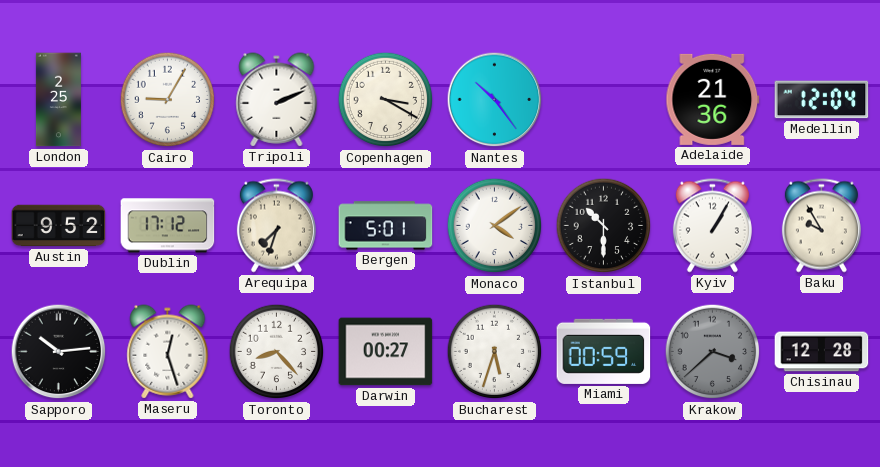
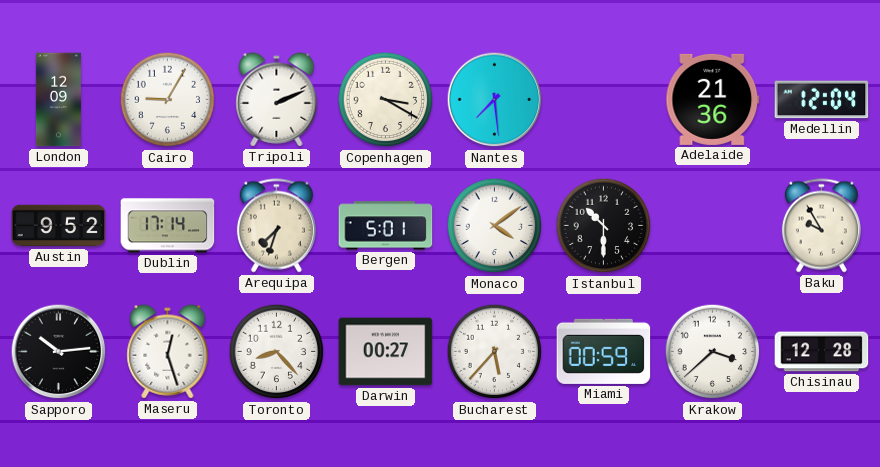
London: 2:25 -> 12:09
Nantes: 10:24 -> 7:29
Dublin: 17:12 -> 17:14
Kyiv: 1:05 -> none
Bucharest: 5:33 -> 5:37
Krakow dial: grey -> white
